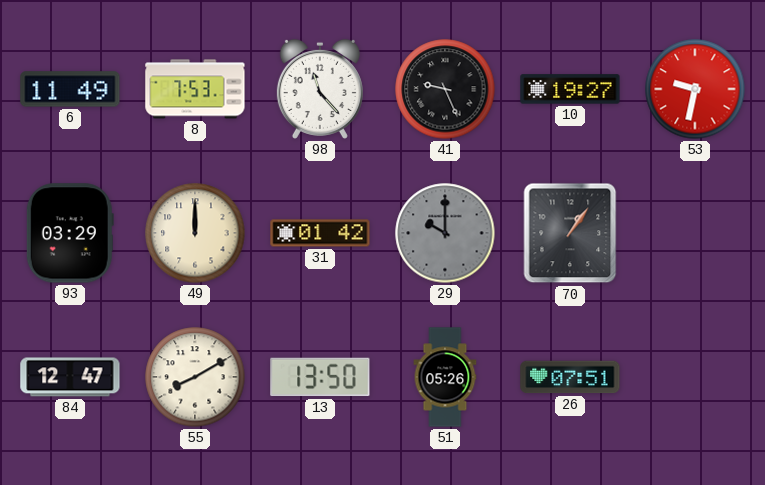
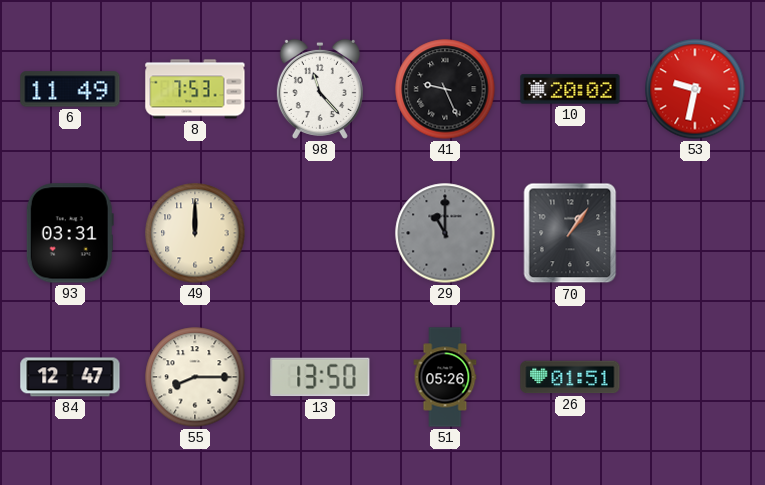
10: 19:27 -> 20:02
93: 03:29 -> 03:31
31: 01:42 -> none
29: 10:00 -> 11:00
55: 8:10 -> 8:15
26: 07:51 -> 01:51
